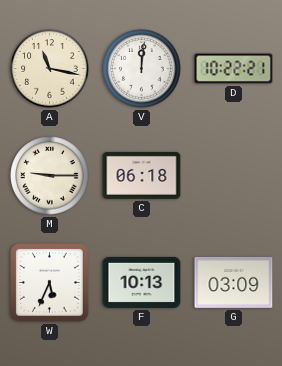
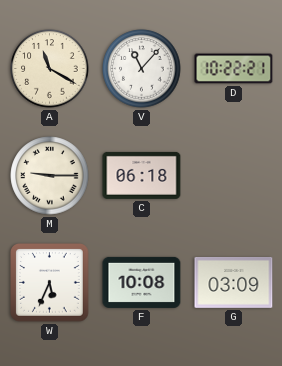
A: 11:17 -> 11:20
V: 12:01 -> 11:07
F: 10:13 -> 10:08
